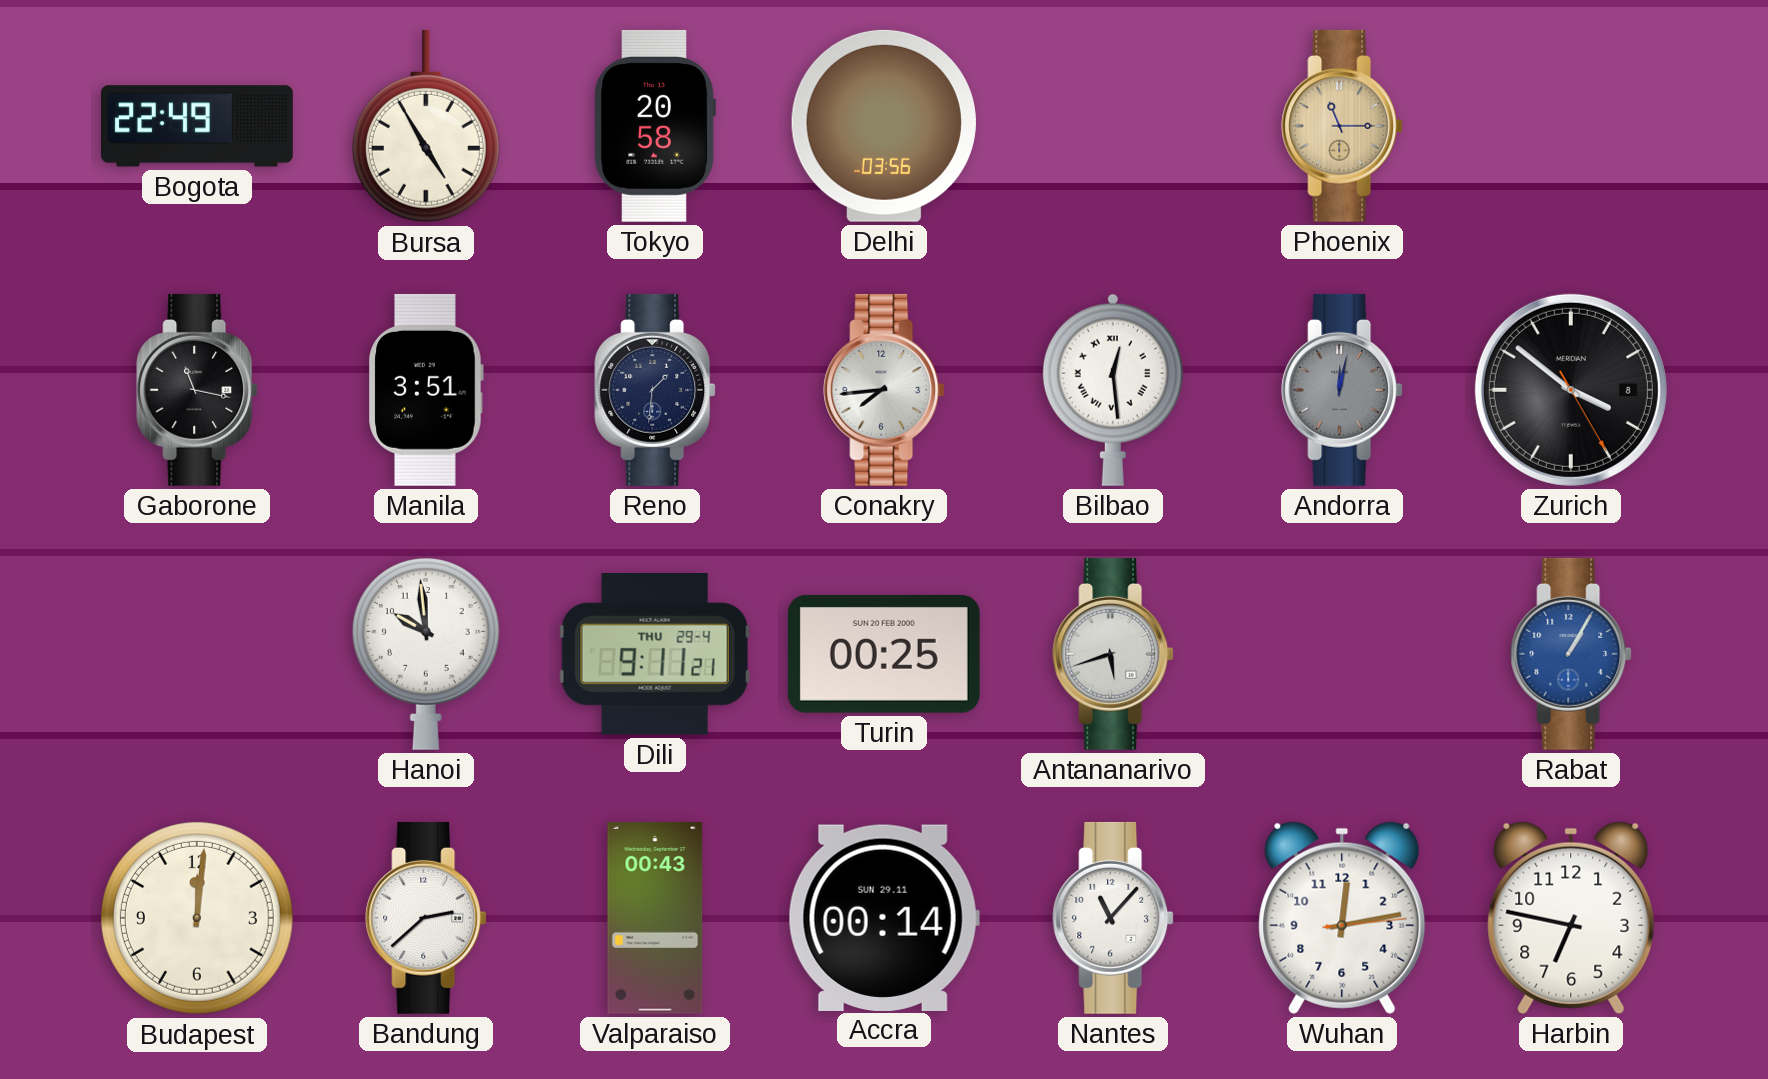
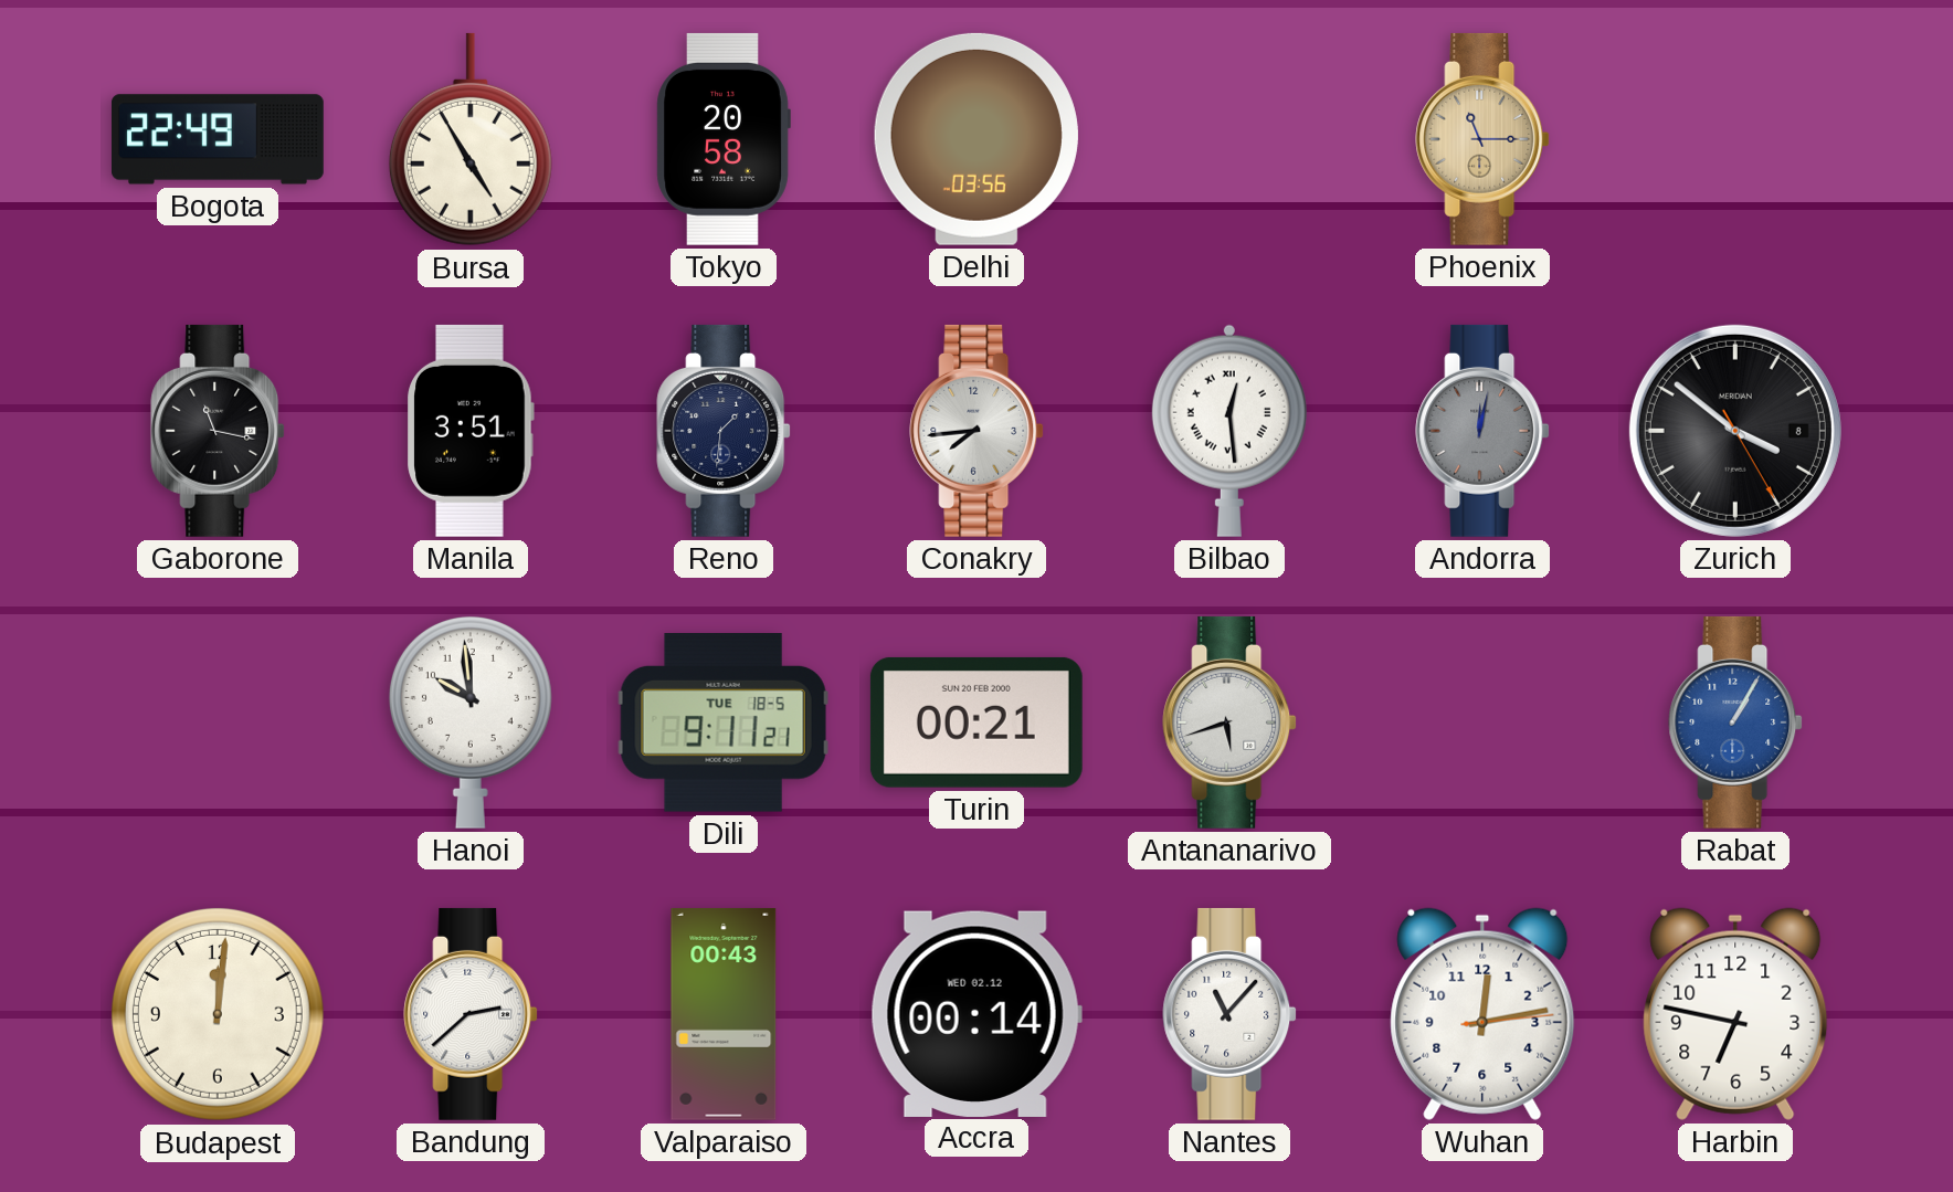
Dili date: THU 29-4 -> TUE 18-5
Turin: 00:25 -> 00:21
Accra date: SUN 29.11 -> WED 02.12
